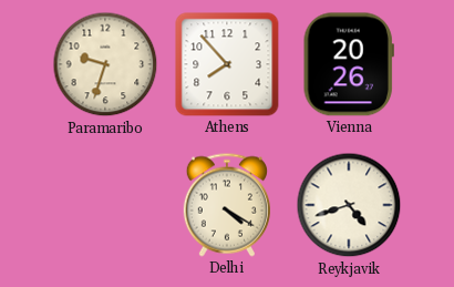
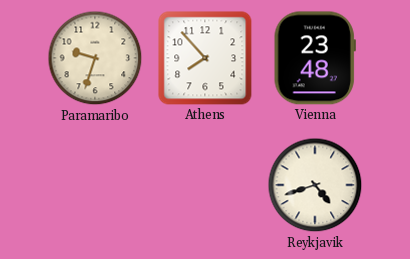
Vienna: 20:26 -> 23:48
Delhi: 4:20 -> none
